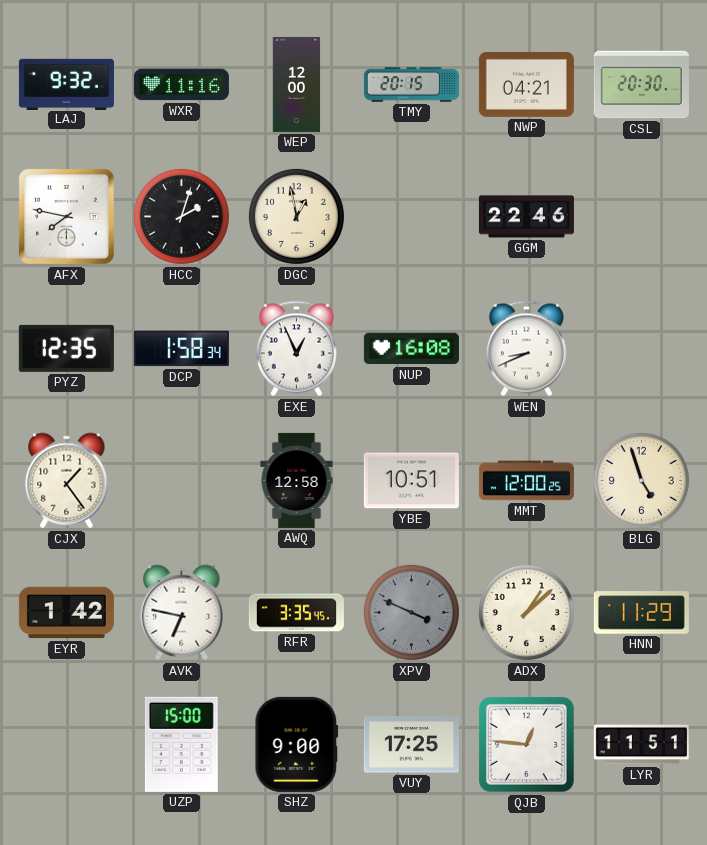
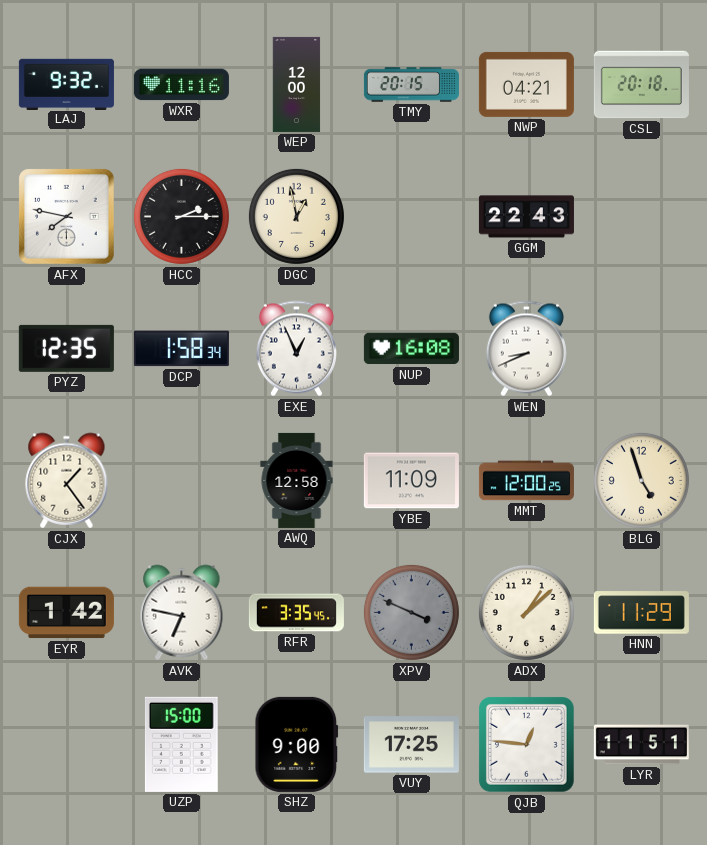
CSL: 20:30 -> 20:18
HCC: 2:03 -> 2:15
GGM: 22:46 -> 22:43
YBE: 10:51 -> 11:09
